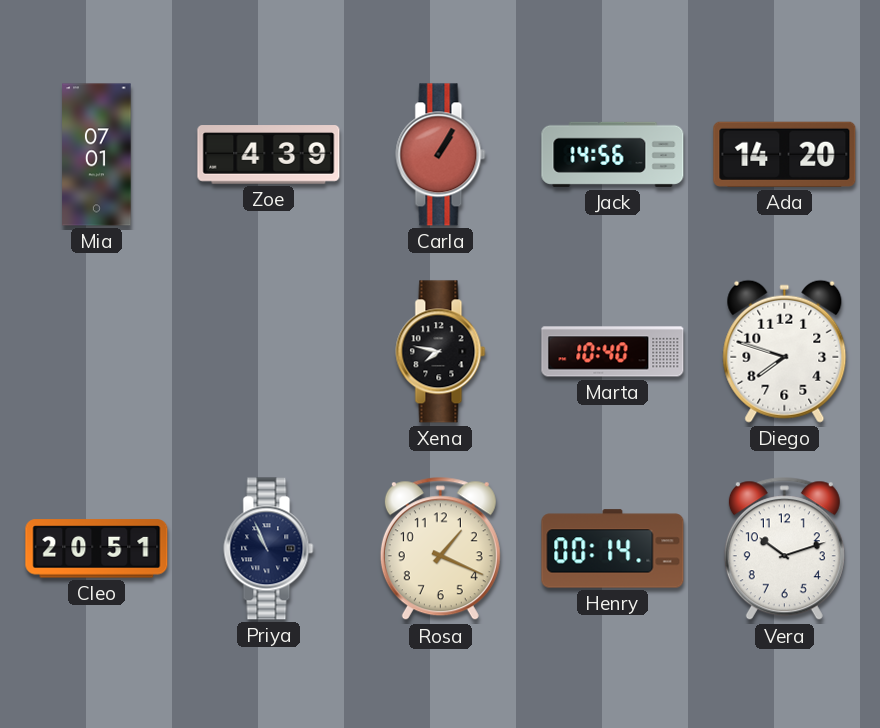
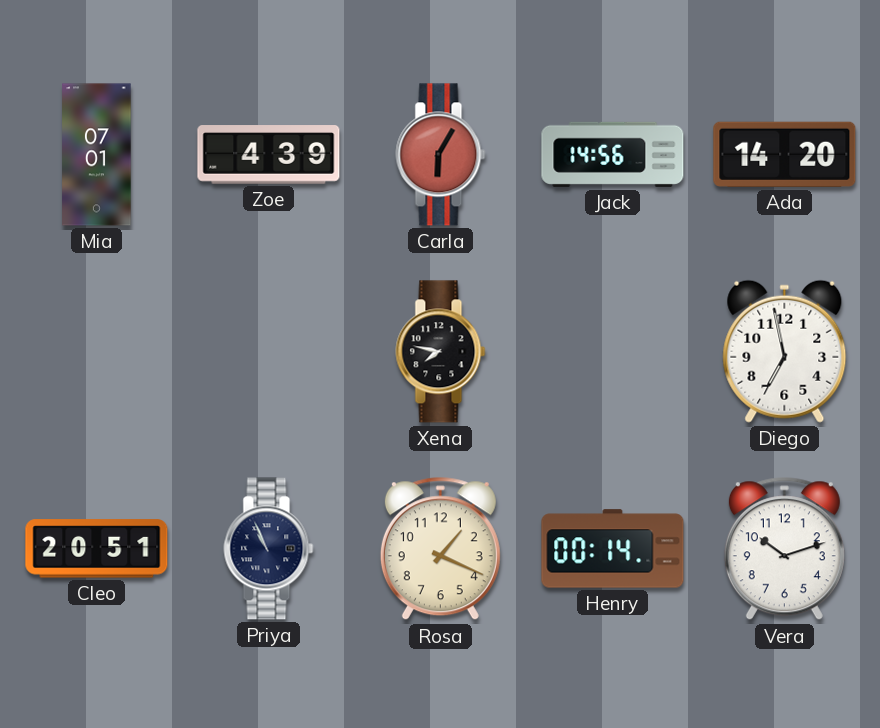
Carla: 1:05 -> 6:05
Marta: 10:40 -> none
Diego: 7:48 -> 6:58
